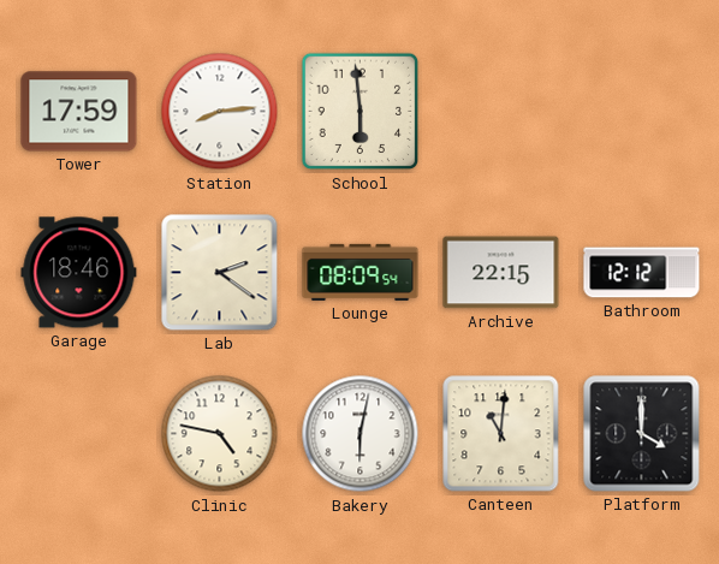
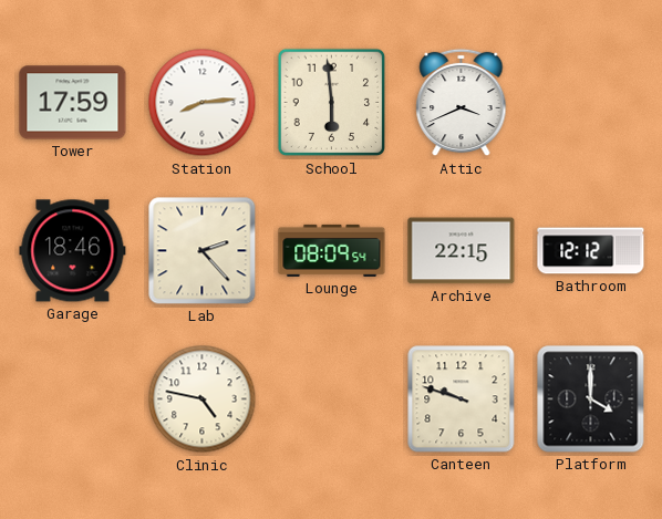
Attic: none -> 3:41
Lab: 2:21 -> 2:23
Bakery: 6:02 -> none
Canteen: 11:01 -> 9:48
